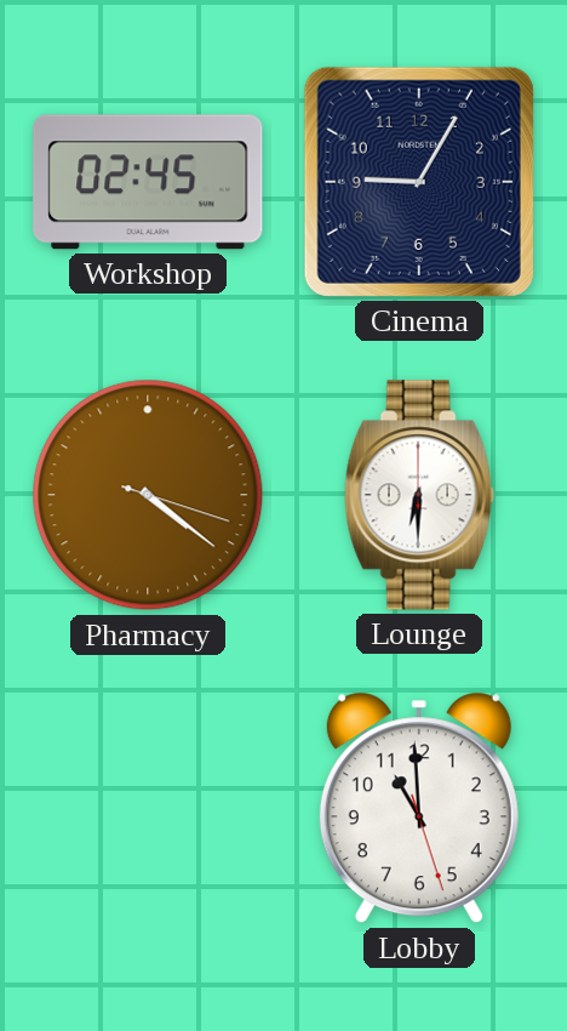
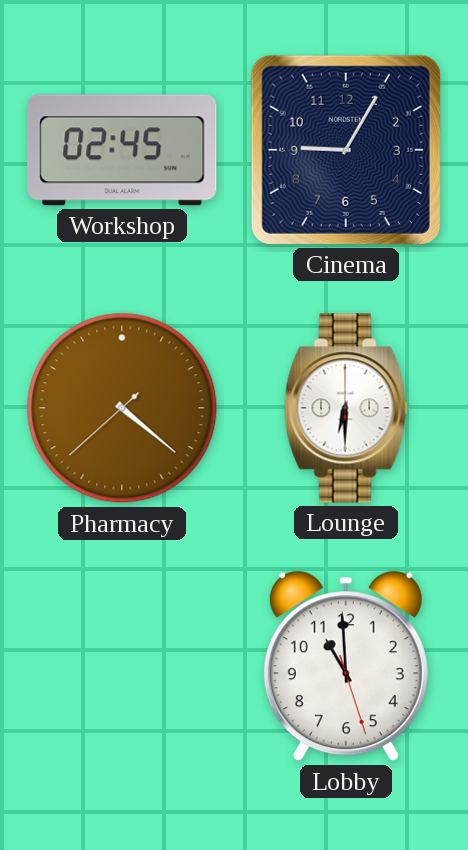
Pharmacy: 4:21:18 -> 4:21:38
